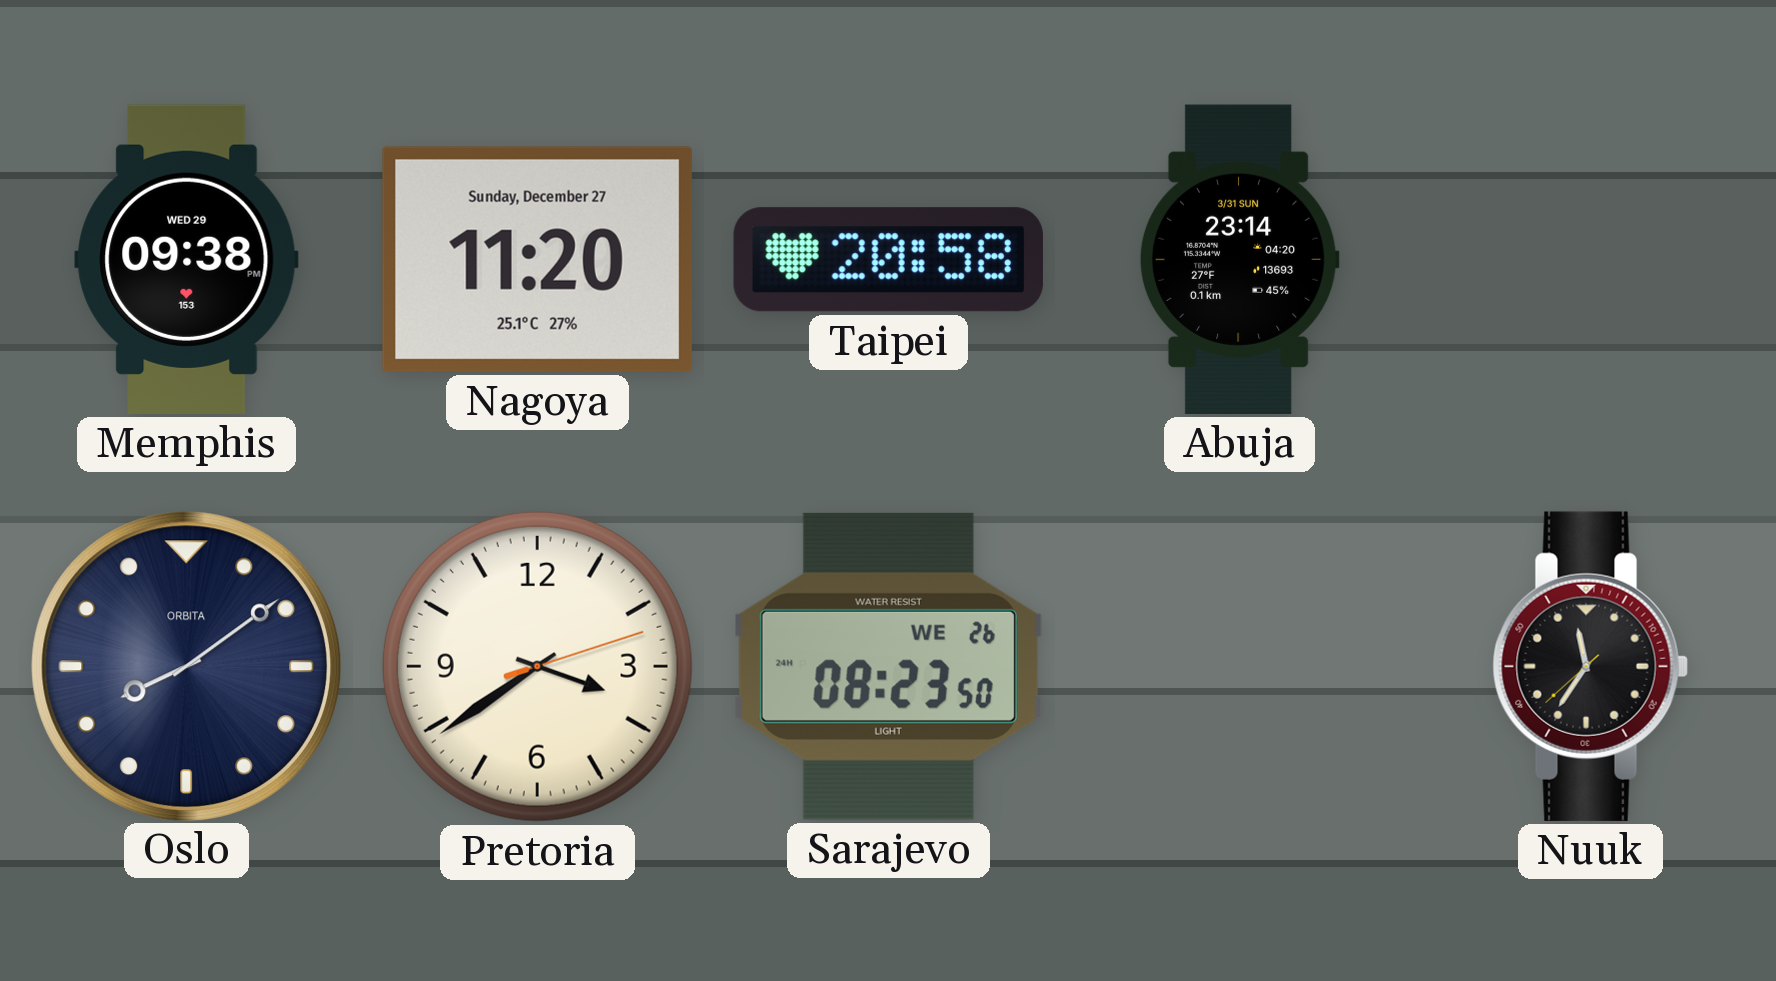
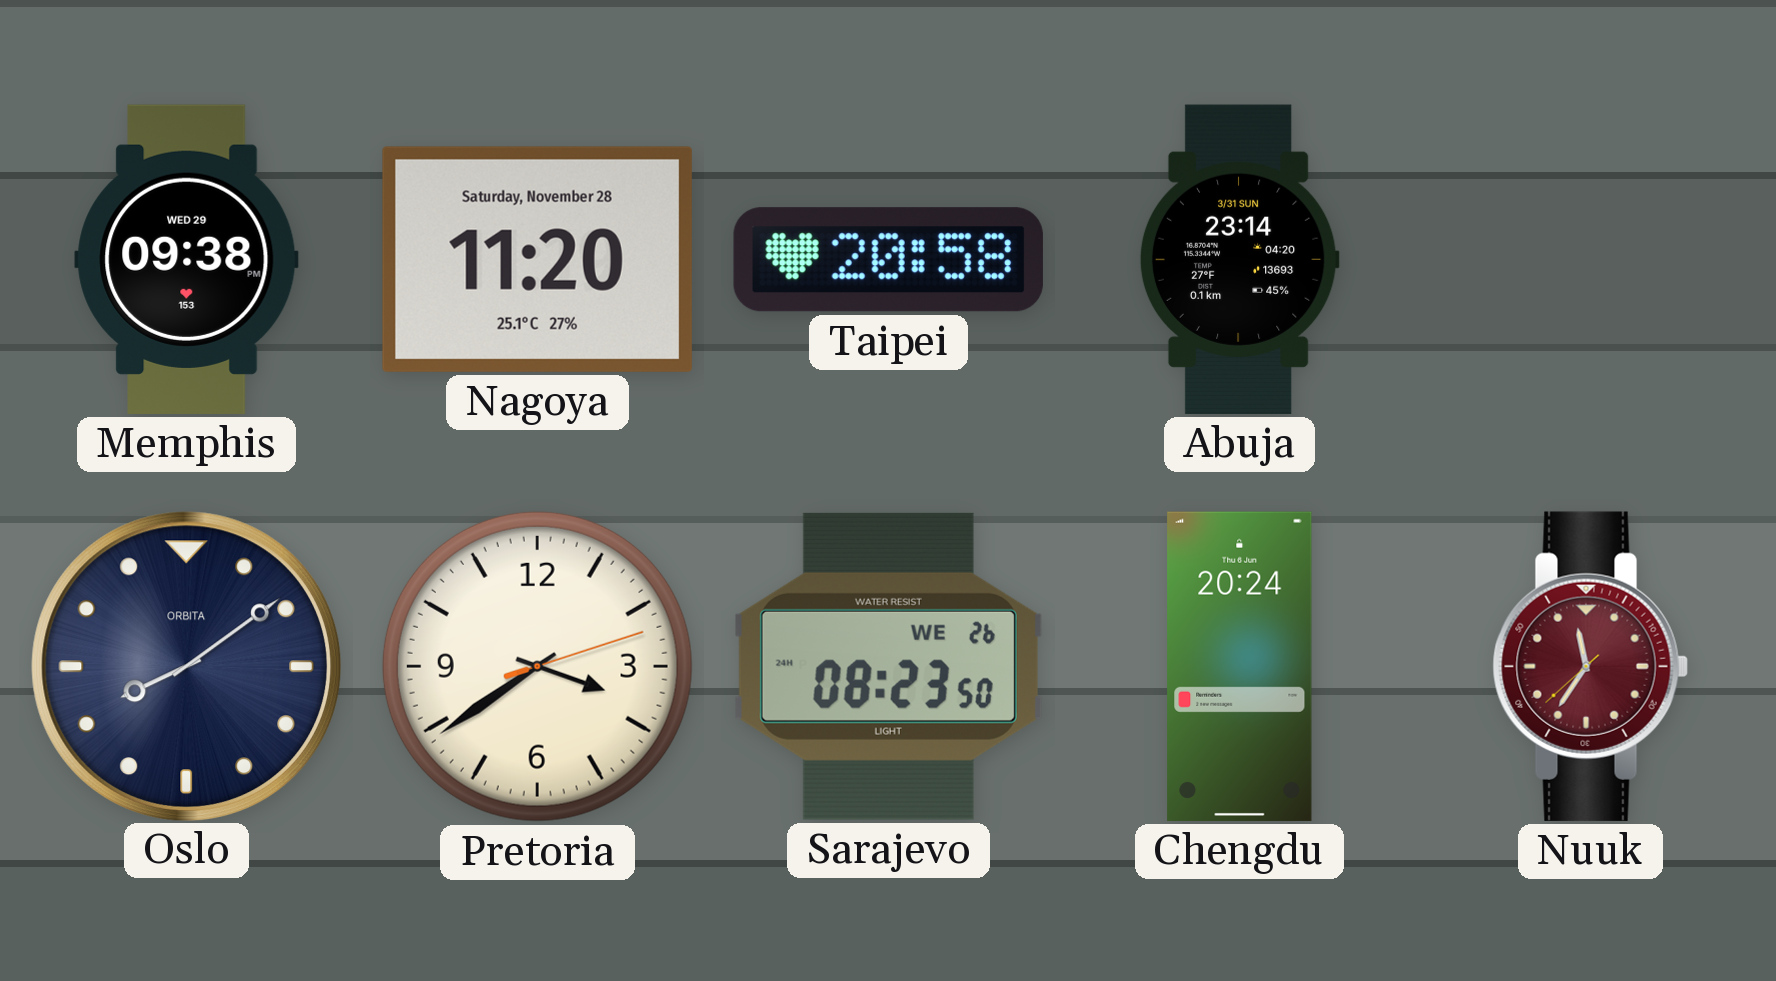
Nagoya date: Sunday, December 27 -> Saturday, November 28
Chengdu: none -> 20:24
Nuuk dial: black -> burgundy
